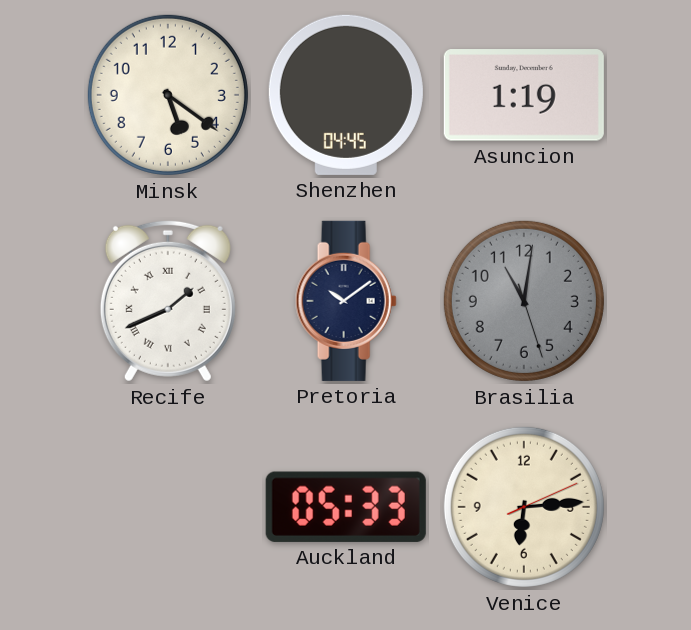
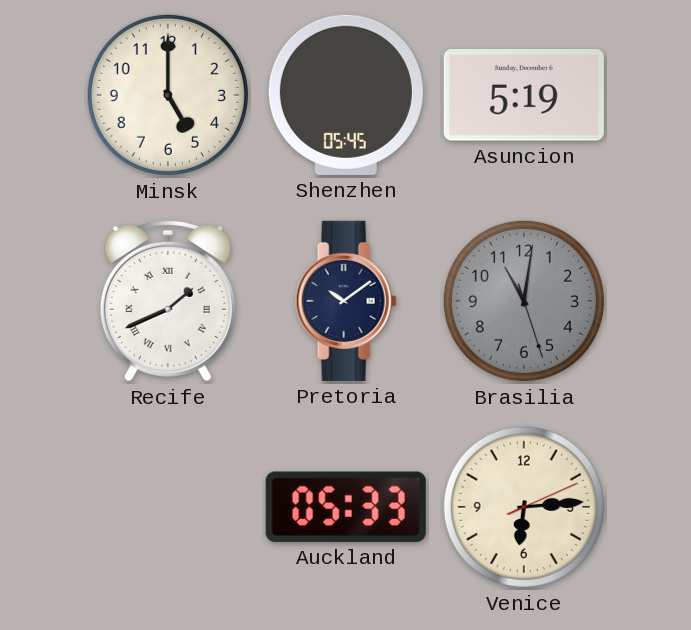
Minsk: 5:21 -> 5:00
Shenzhen: 04:45 -> 05:45
Asuncion: 1:19 -> 5:19
